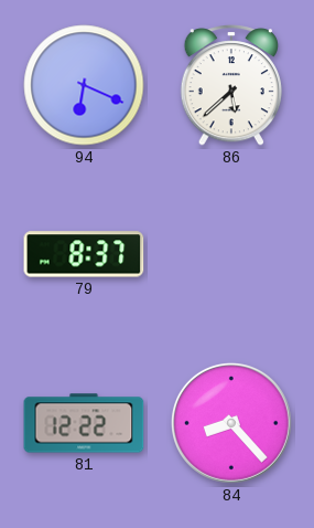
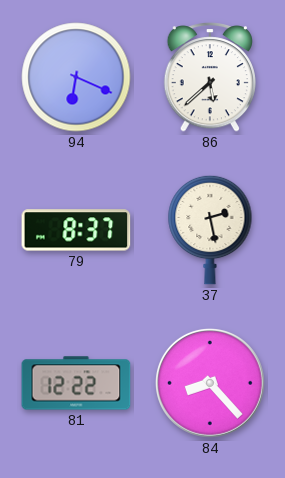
37: none -> 2:28
